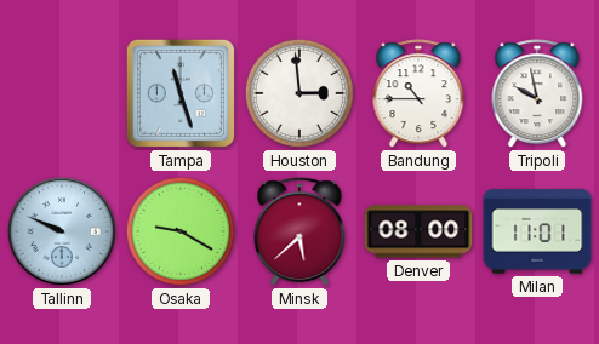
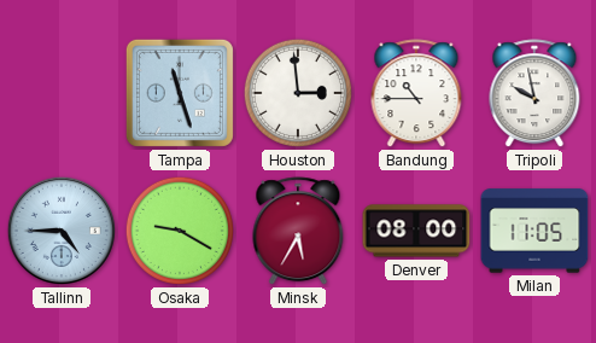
Tallinn: 9:49 -> 4:45
Minsk: 5:38 -> 5:35
Milan: 11:01 -> 11:05
